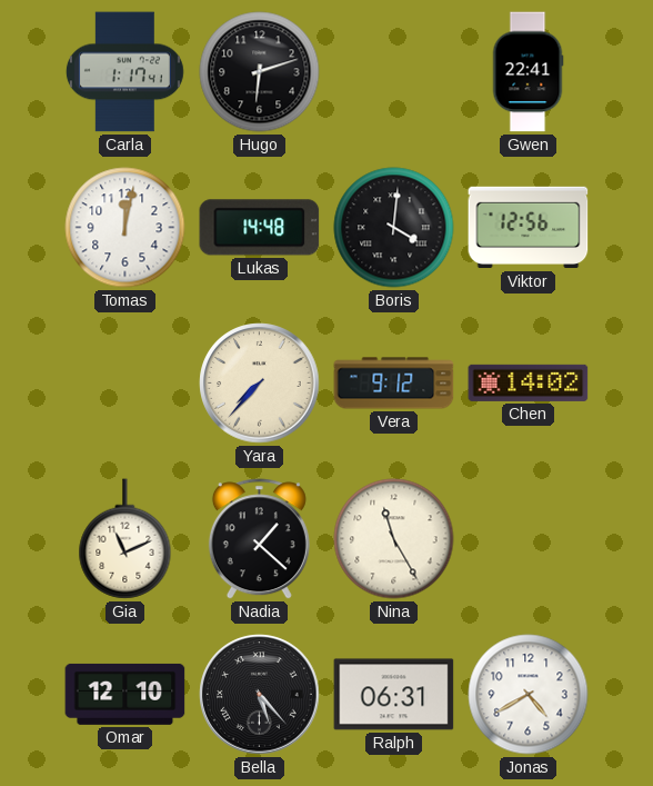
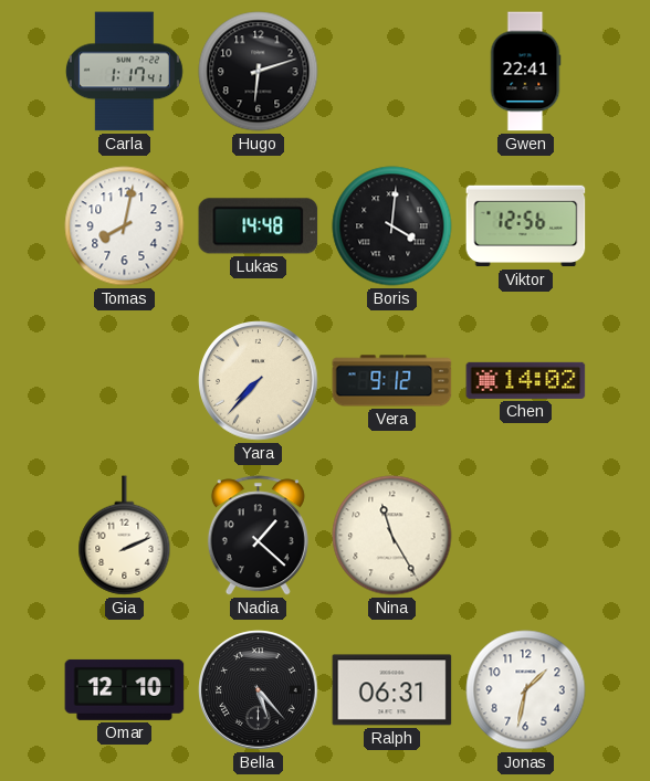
Tomas: 12:02 -> 8:02
Gia: 11:11 -> 2:11
Jonas: 4:40 -> 1:32
